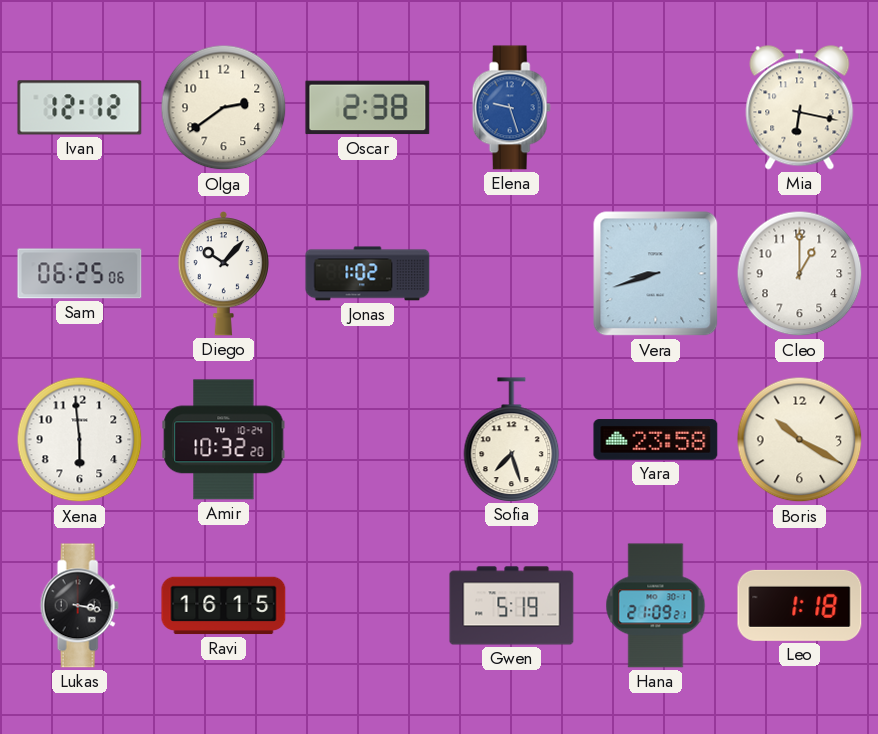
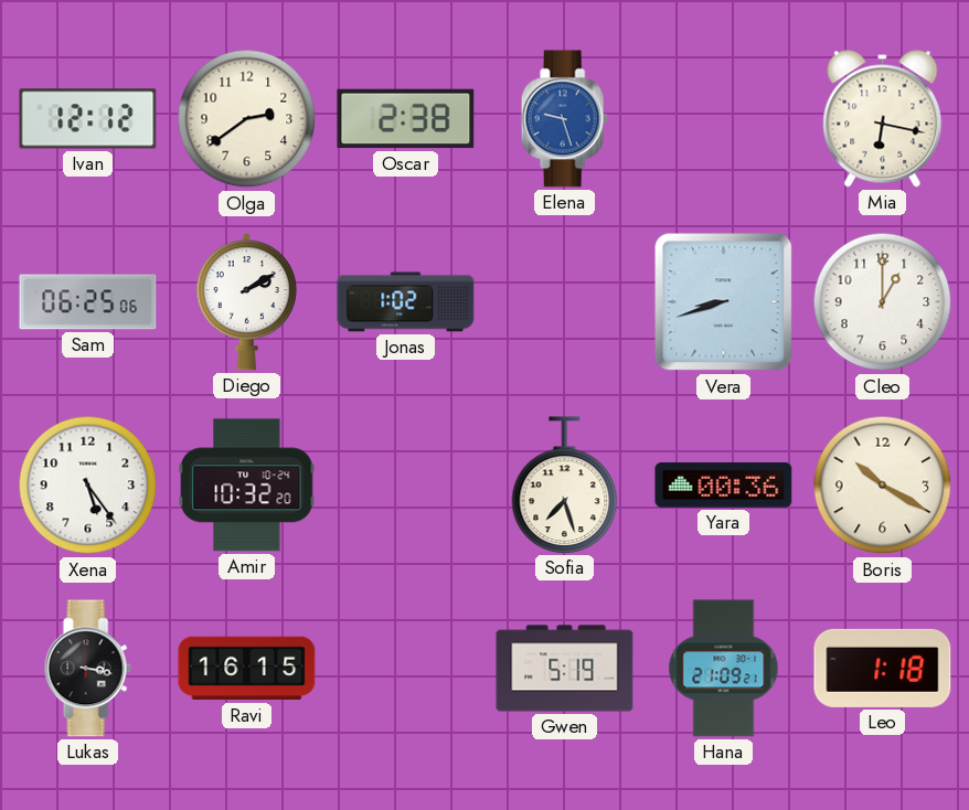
Diego: 10:07 -> 2:10
Xena: 5:59 -> 5:24
Yara: 23:58 -> 00:36
